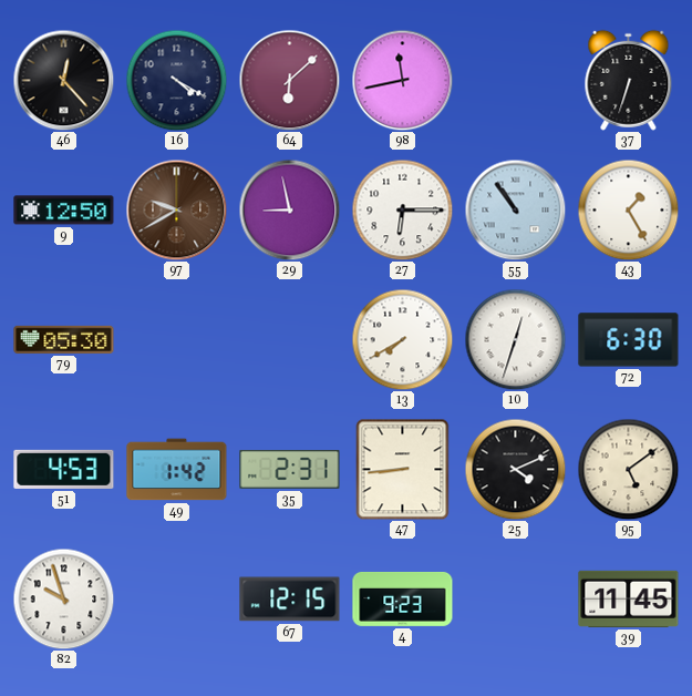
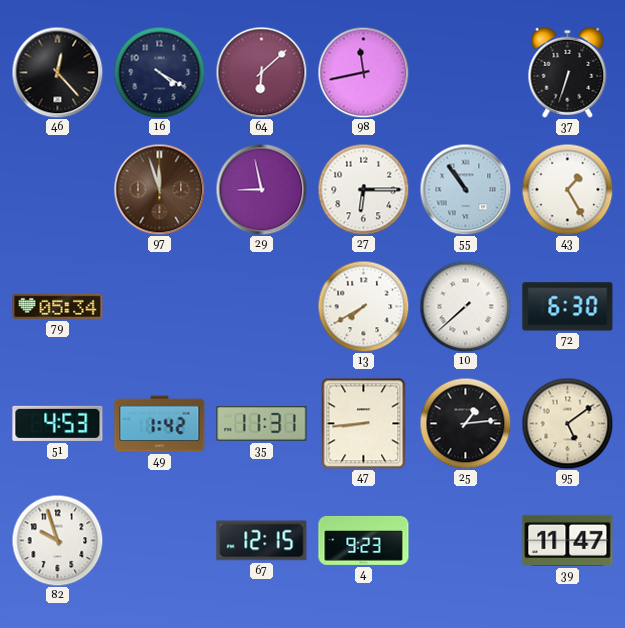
9: 12:50 -> none
97: 9:40 -> 11:57
79: 05:30 -> 05:34
10: 12:33 -> 7:38
35: 2:31 -> 11:31
25: 4:11 -> 1:14
39: 11:45 -> 11:47
